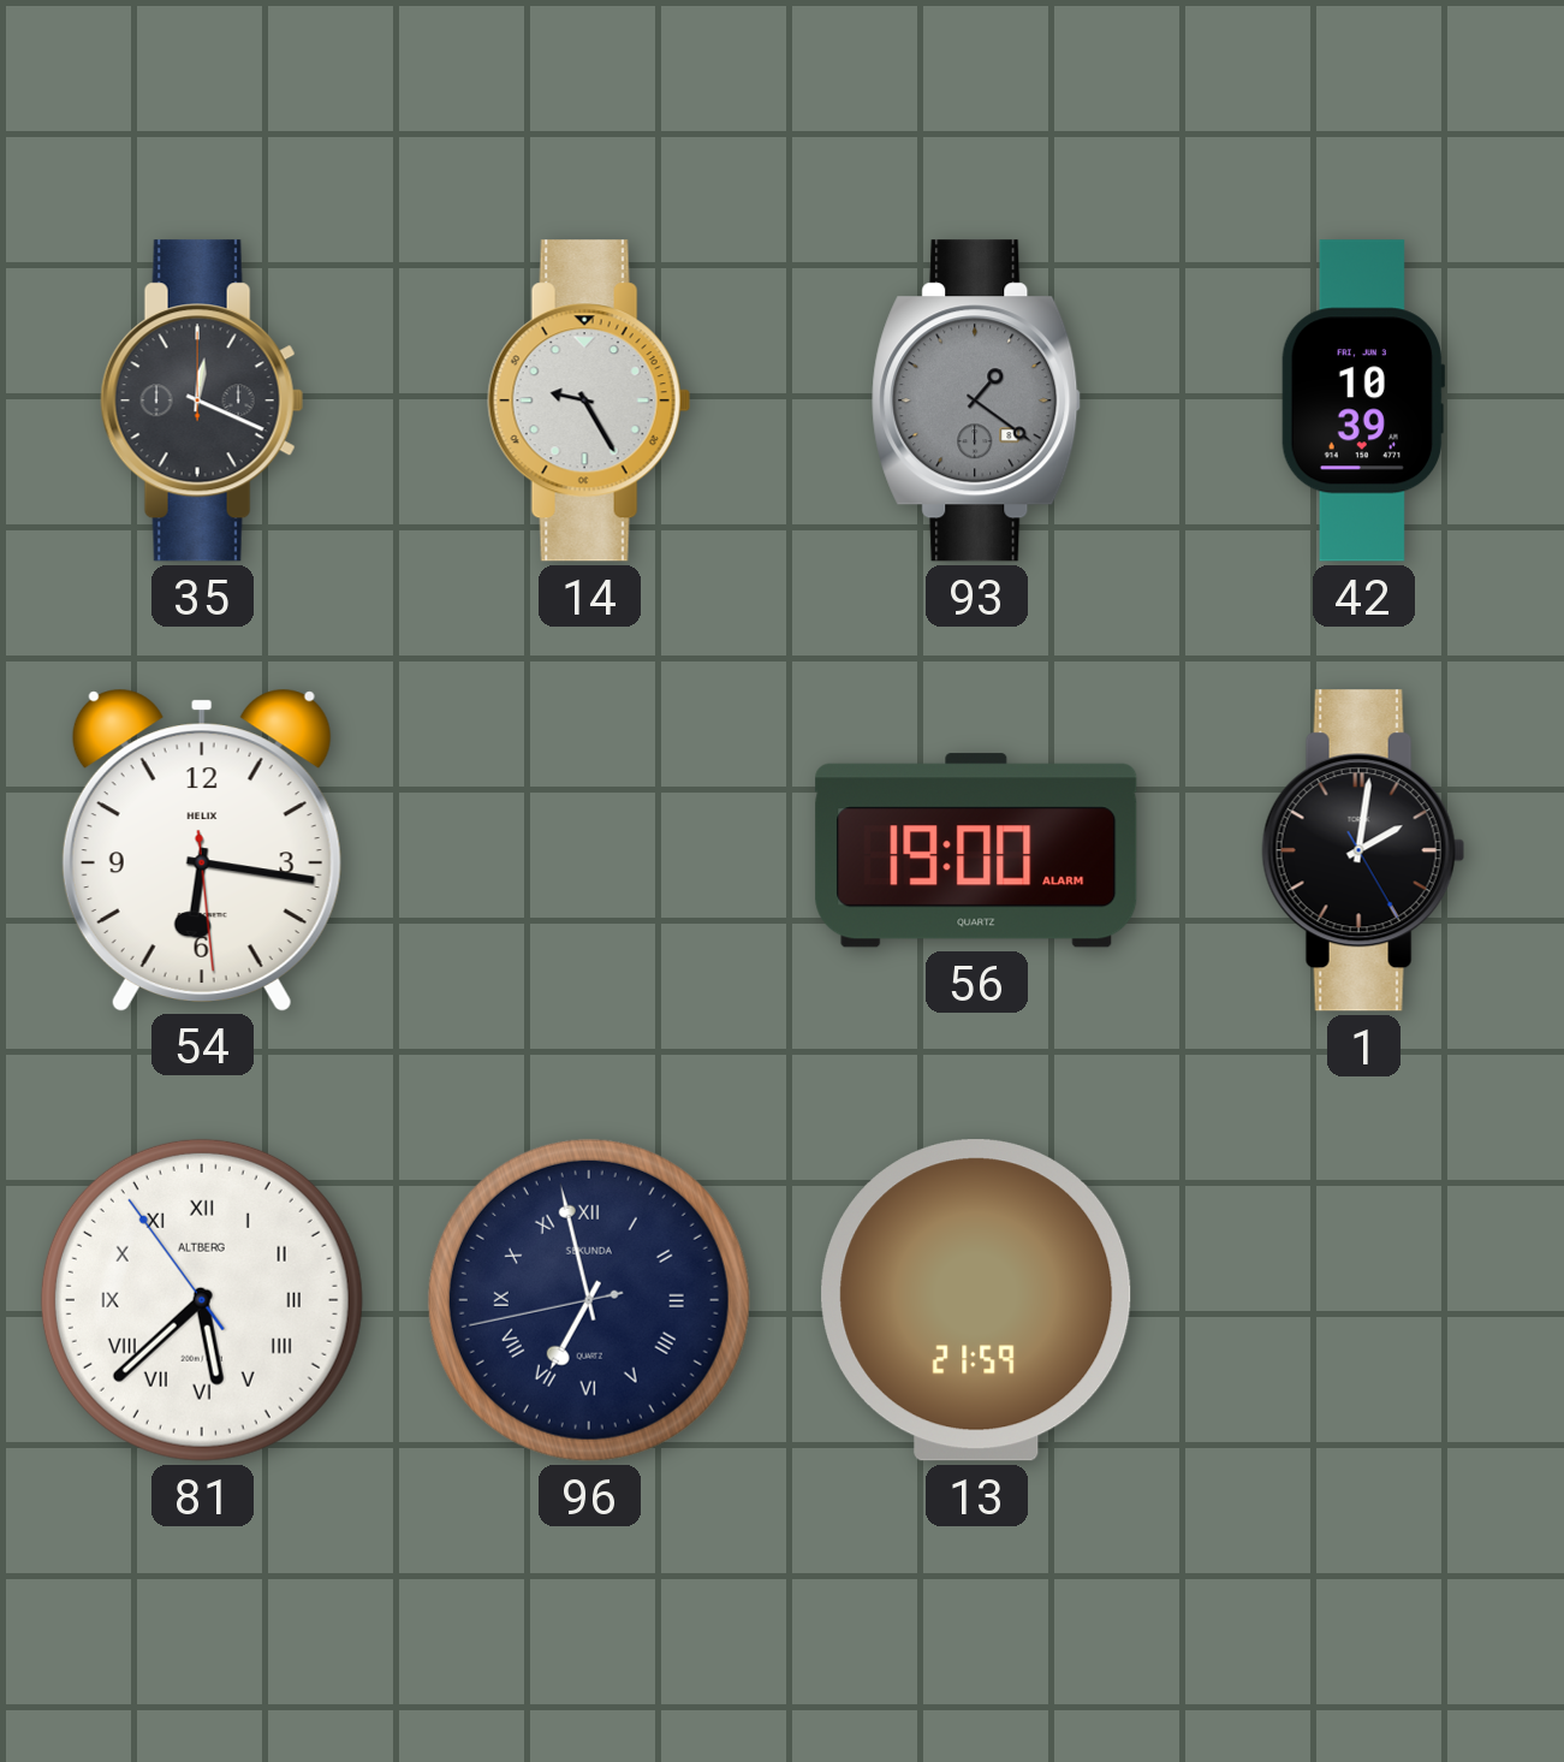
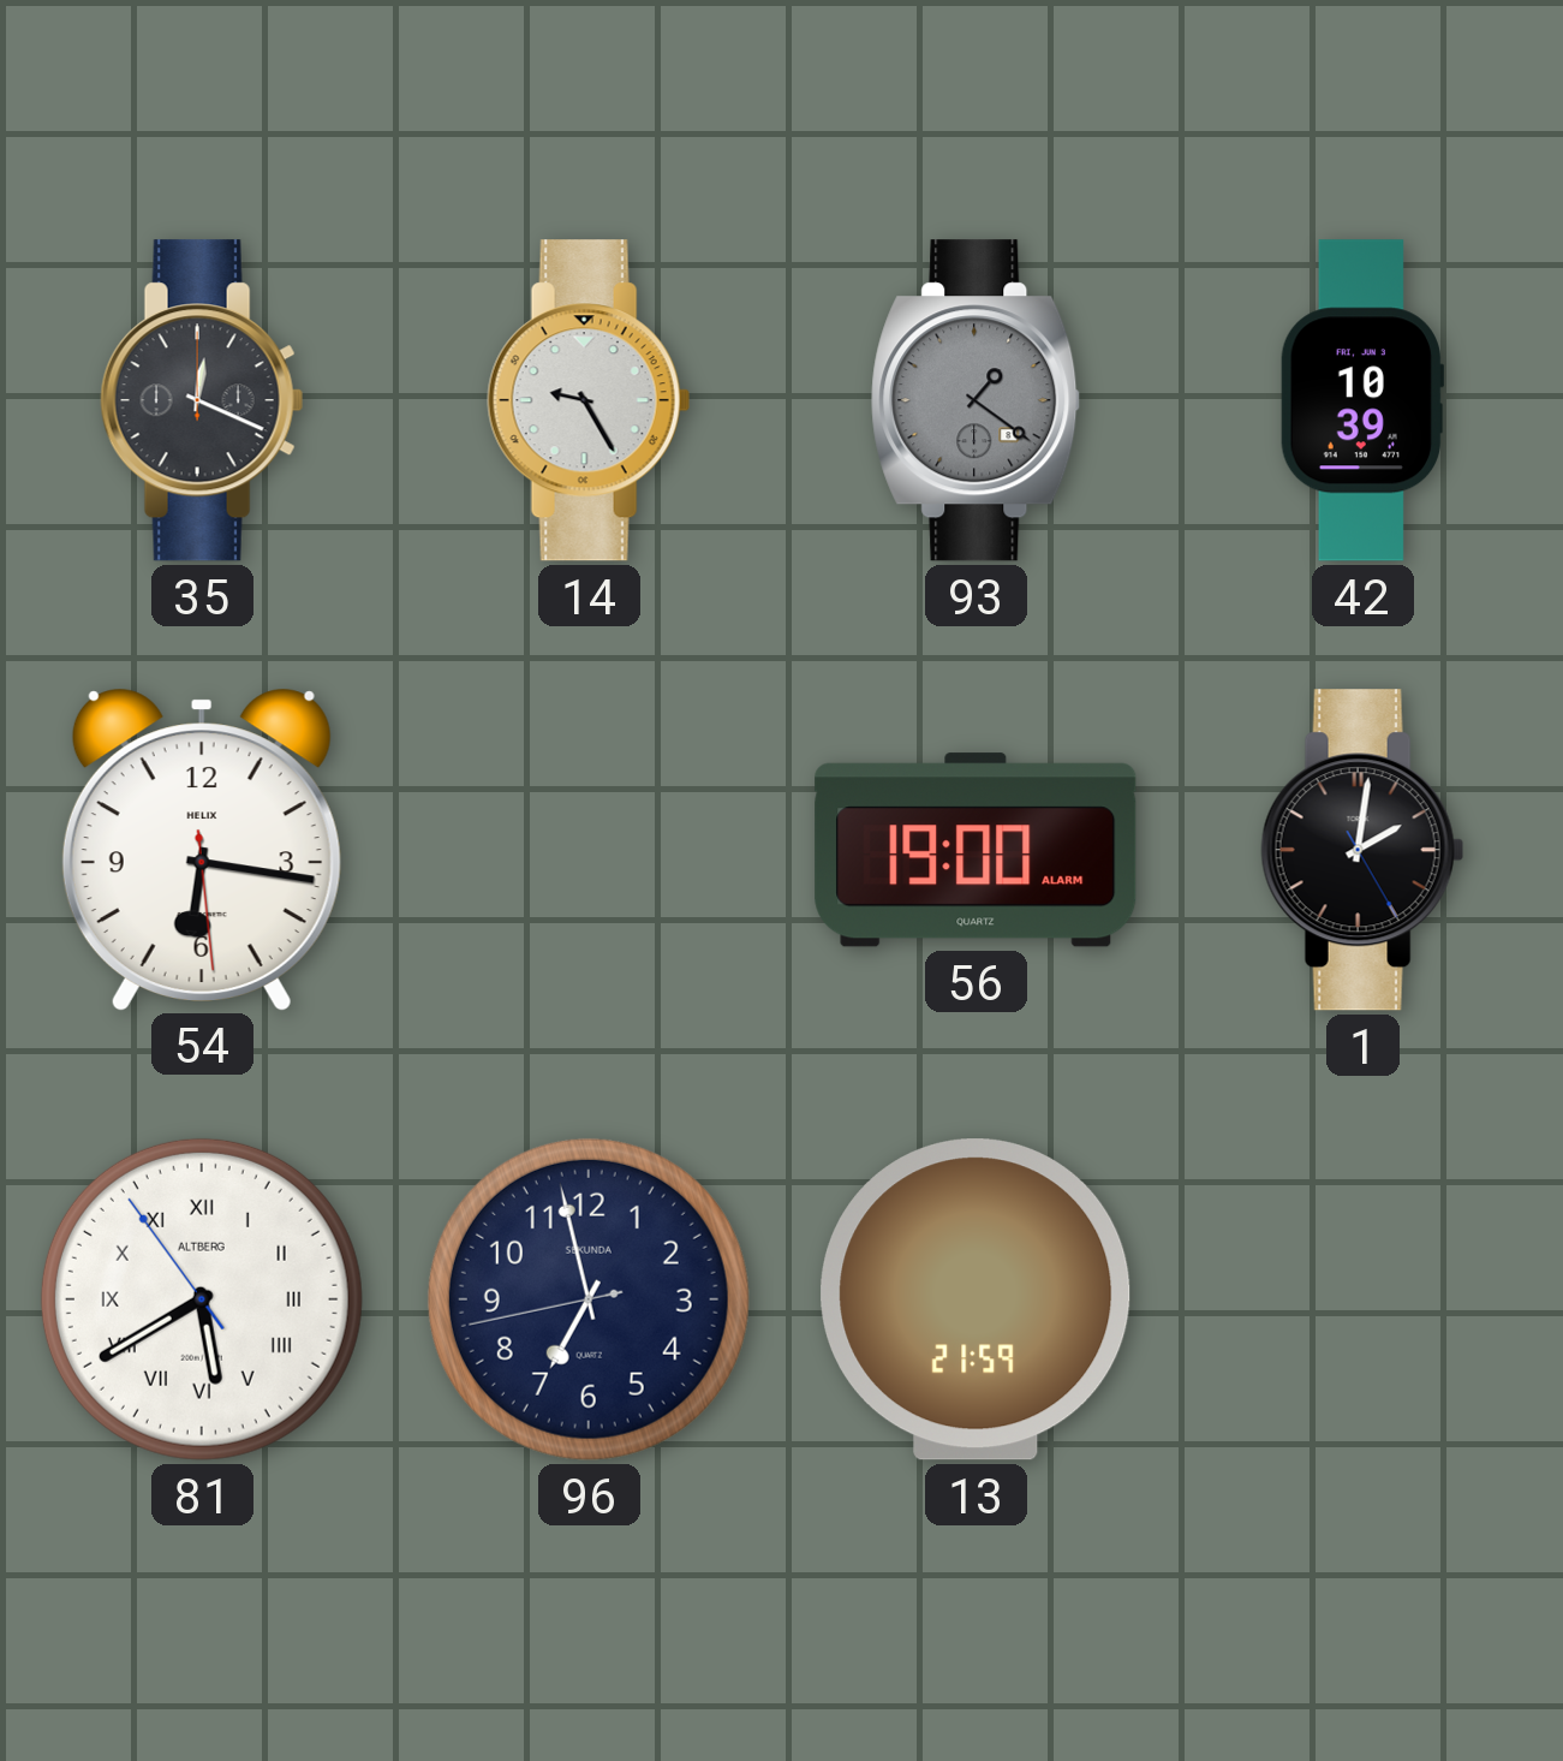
81: 5:37 -> 5:39
96 numerals: Roman -> Arabic
